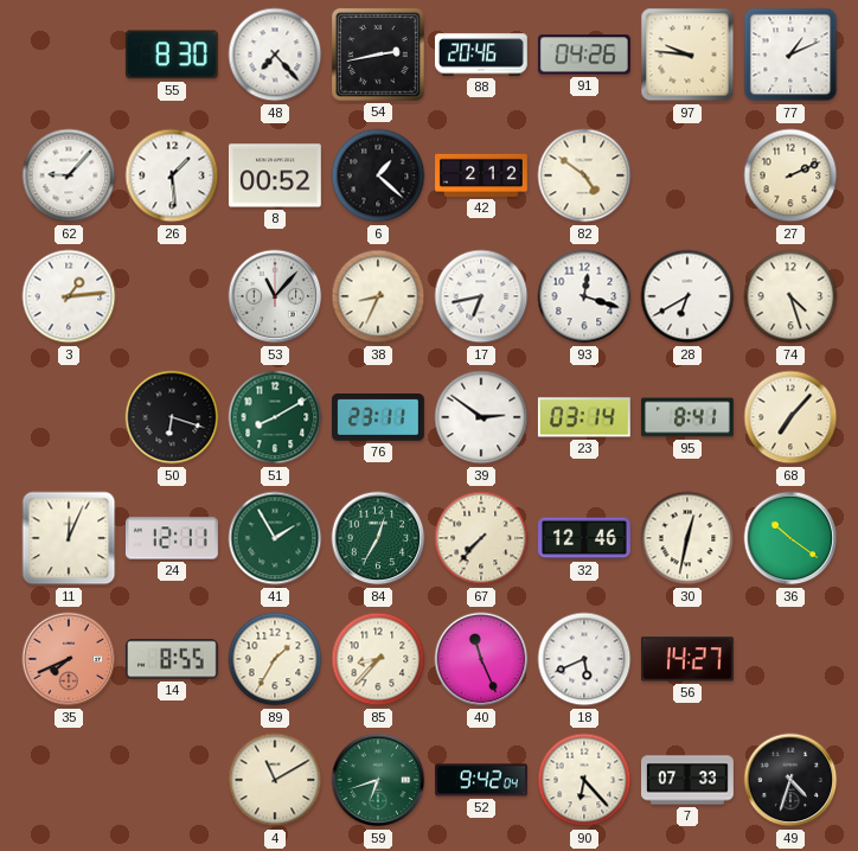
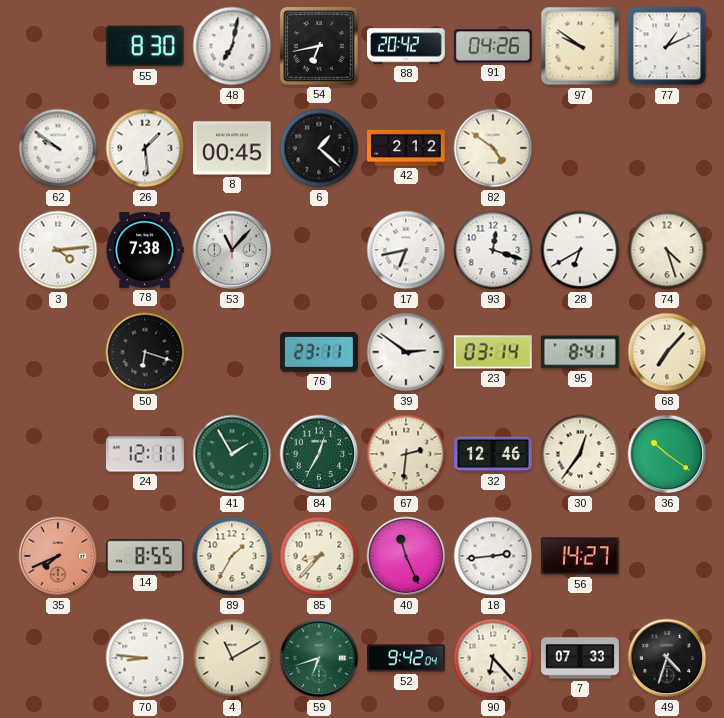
48: 7:23 -> 7:02
54: 2:43 -> 6:43
88: 20:46 -> 20:42
97: 9:46 -> 9:51
62: 9:07 -> 9:51
8: 00:52 -> 00:45
27: 2:11 -> none
3: 1:14 -> 4:14
78: none -> 7:38
38: 8:34 -> none
51: 8:10 -> none
11: 12:04 -> none
67: 7:37 -> 2:31
30: 12:32 -> 12:36
18: 5:41 -> 2:44
70: none -> 8:46
